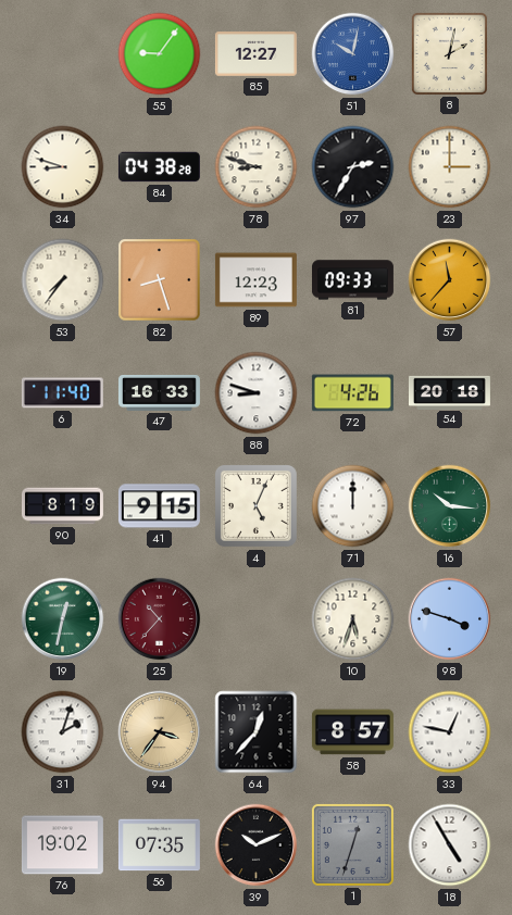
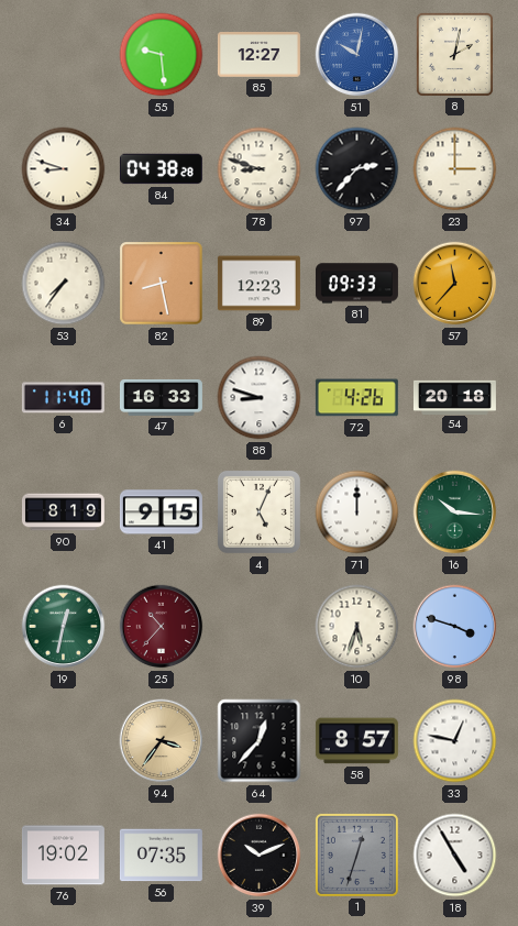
55: 9:06 -> 9:29
97: 2:35 -> 2:37
82: 8:27 -> 8:28
31: 2:03 -> none
